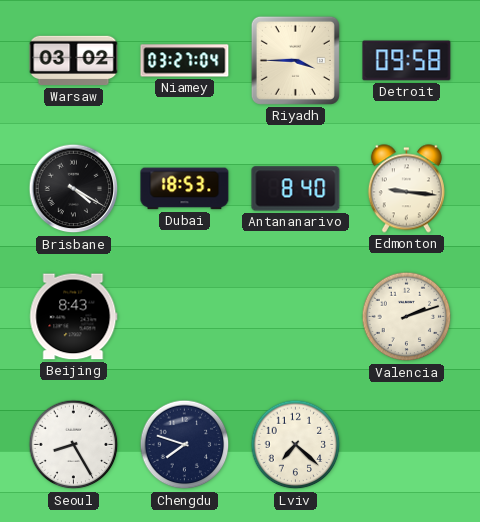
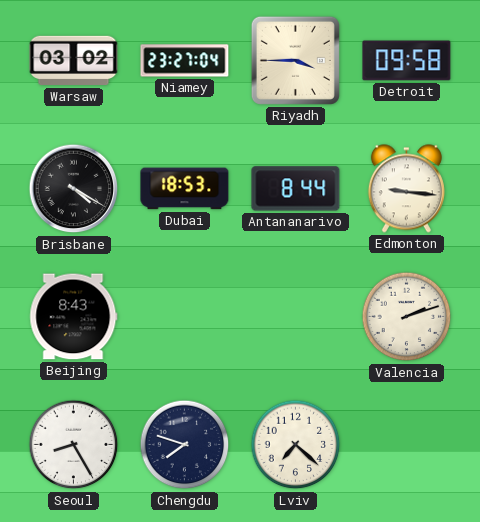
Niamey: 03:27 -> 23:27
Antananarivo: 8:40 -> 8:44
